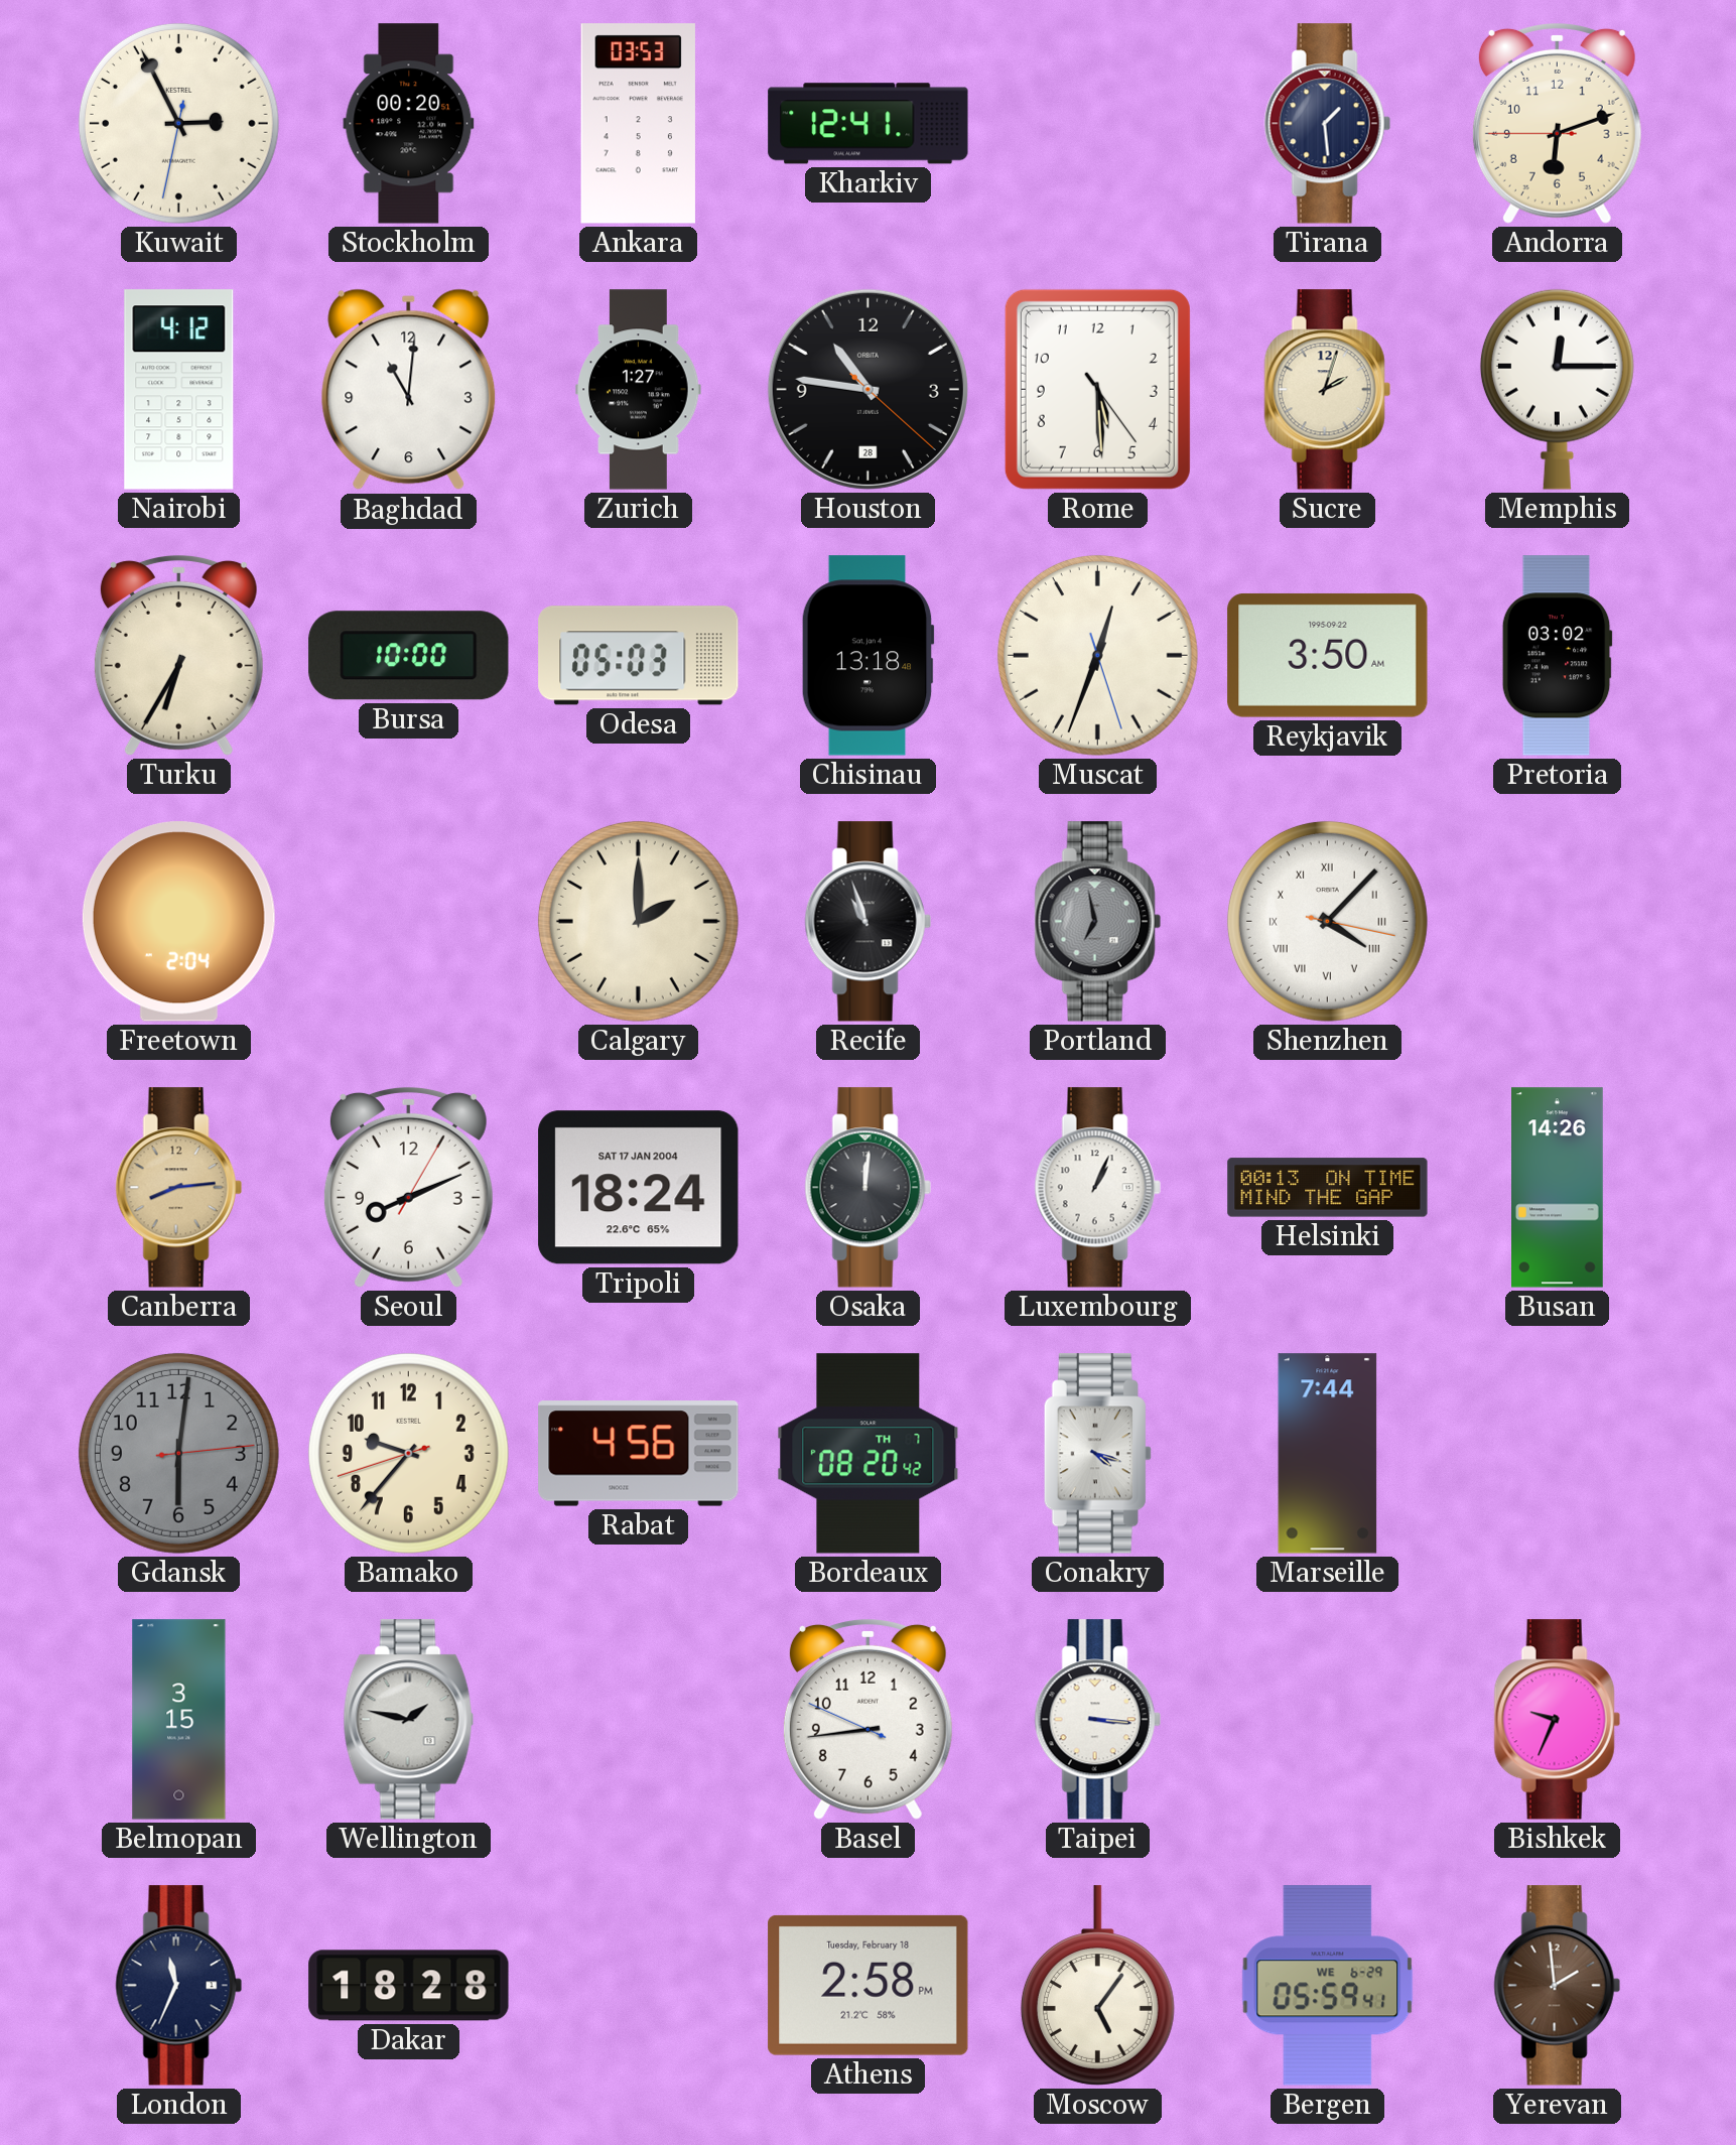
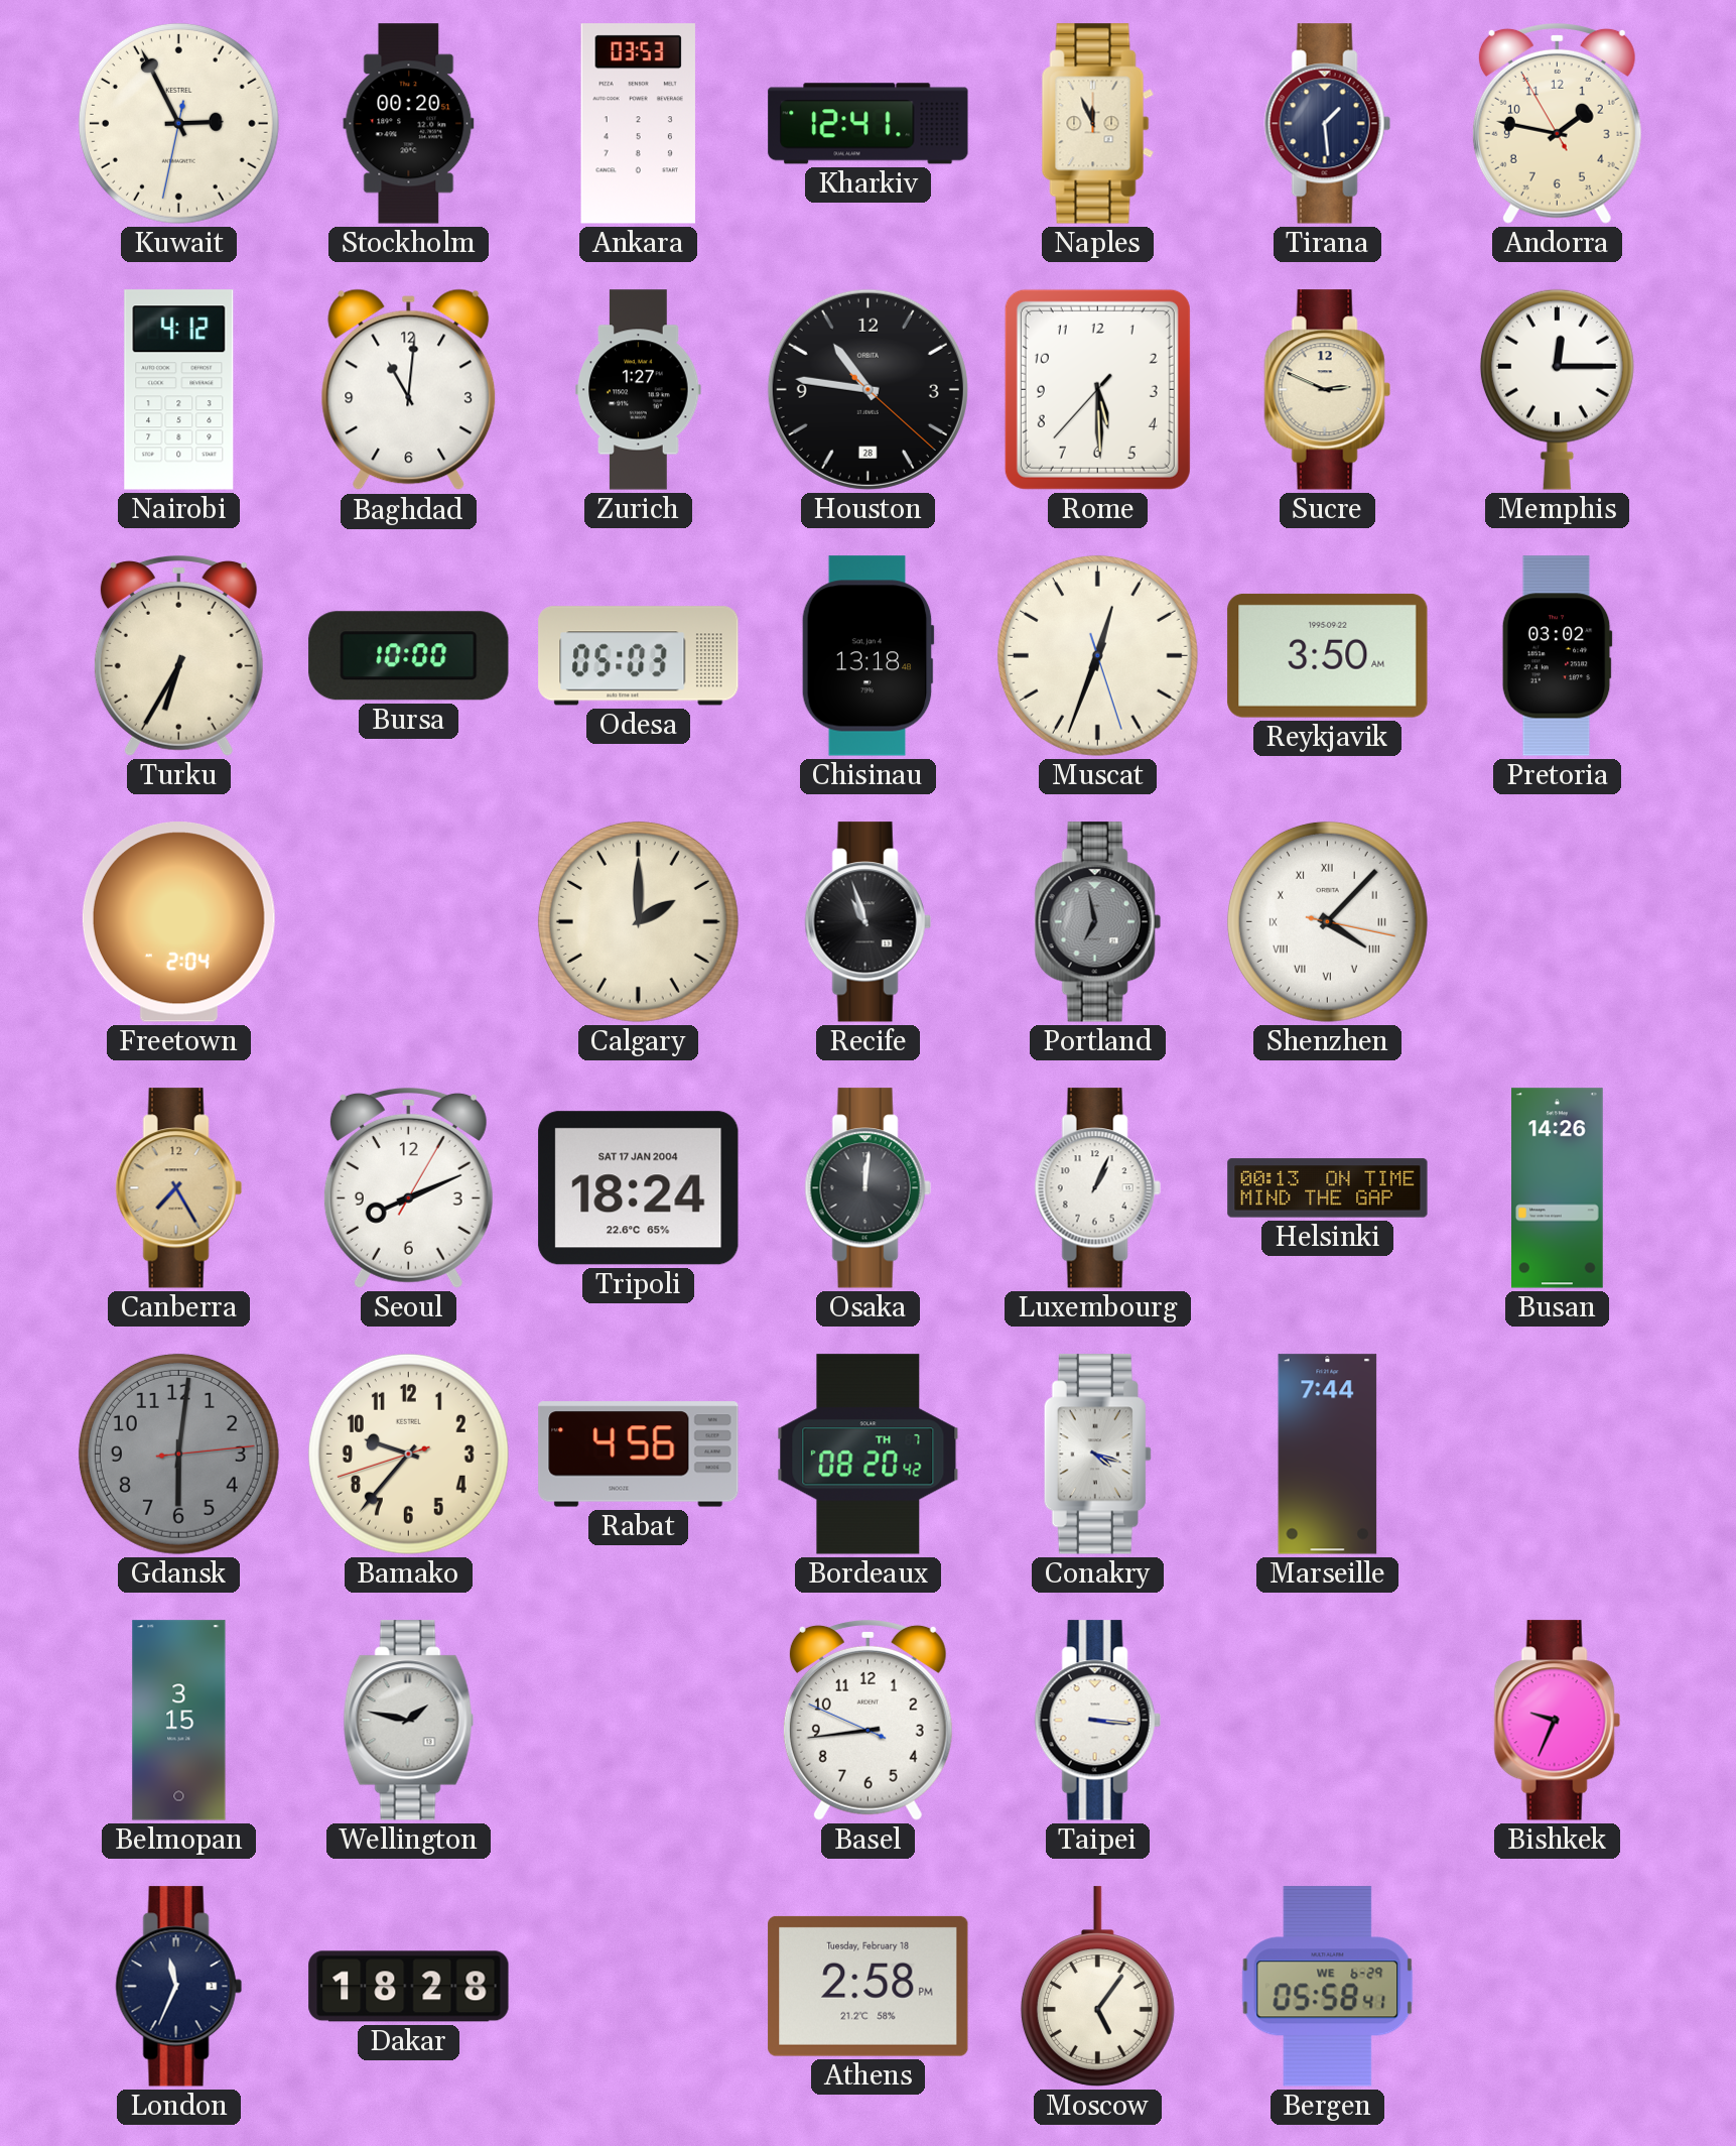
Naples: none -> 11:56
Andorra: 6:11 -> 1:46
Rome: 5:29:24 -> 5:29:37
Sucre: 2:03 -> 2:49
Canberra: 8:14 -> 7:25
Bergen: 05:59 -> 05:58
Yerevan: 1:59 -> none
